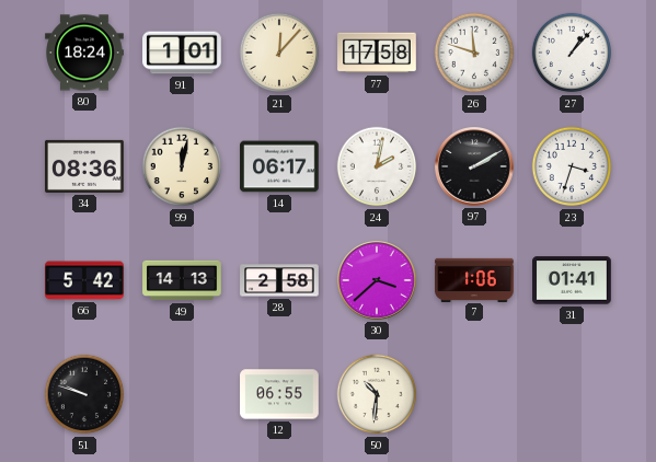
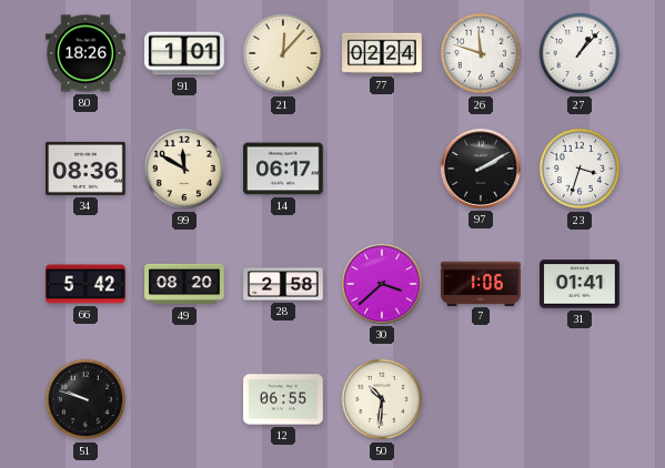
80: 18:24 -> 18:26
77: 17:58 -> 02:24
99: 12:02 -> 11:50
24: 2:02 -> none
49: 14:13 -> 08:20
